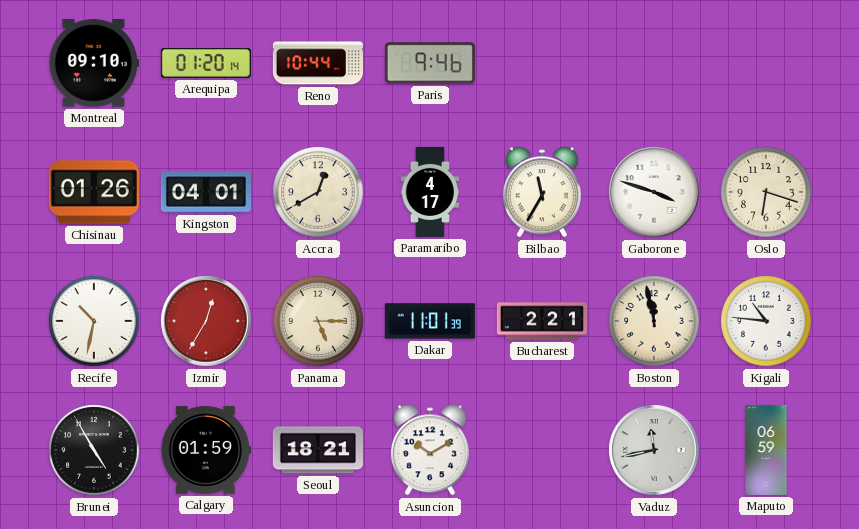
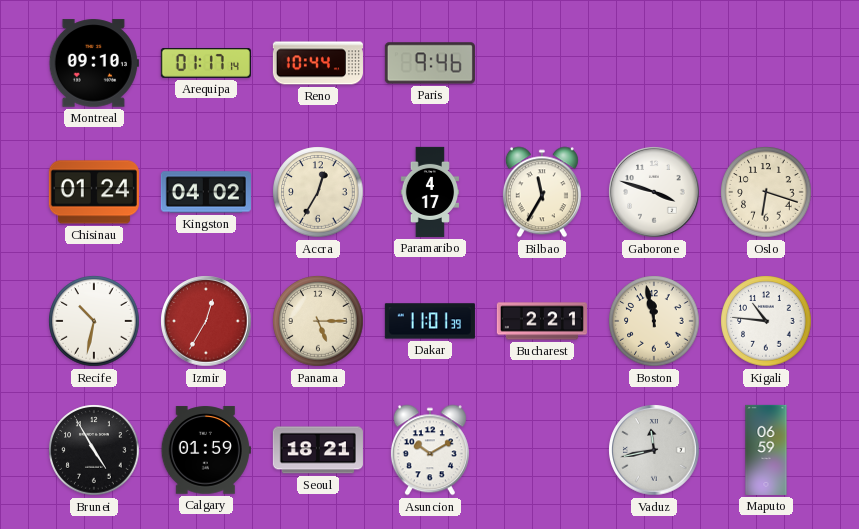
Arequipa: 01:20 -> 01:17
Chisinau: 01:26 -> 01:24
Kingston: 04:01 -> 04:02
Accra: 12:40 -> 12:35
